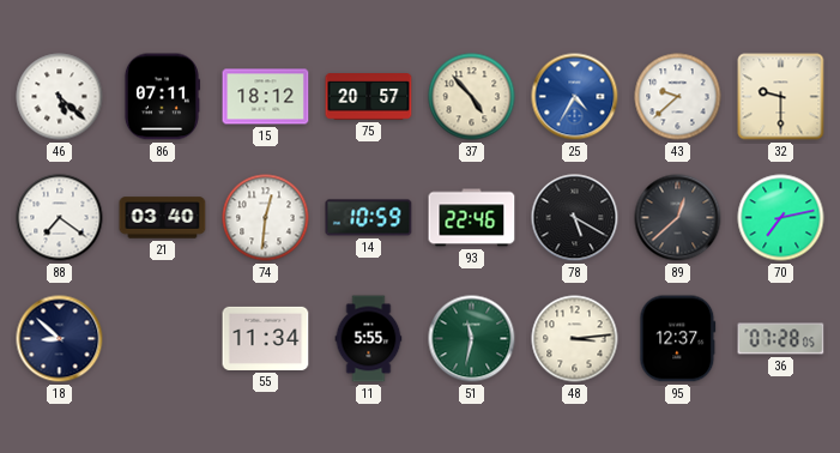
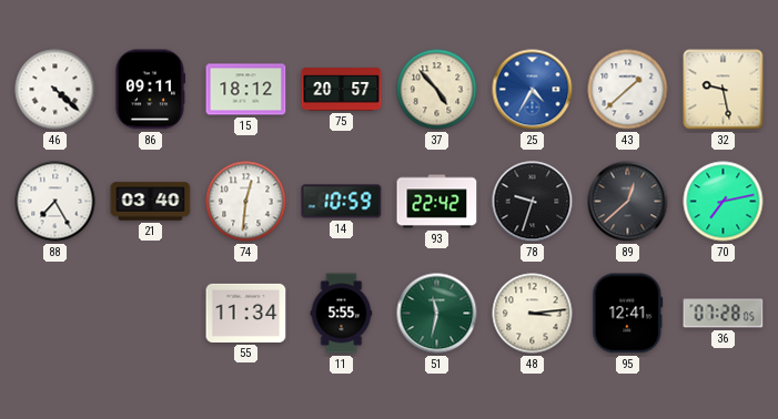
46: 5:22 -> 4:22
86: 07:11 -> 09:11
43: 9:38 -> 1:38
32: 9:30 -> 9:28
88: 7:21 -> 7:25
93: 22:46 -> 22:42
78: 5:20 -> 9:33
18: 8:52 -> none
95: 12:37 -> 12:41
